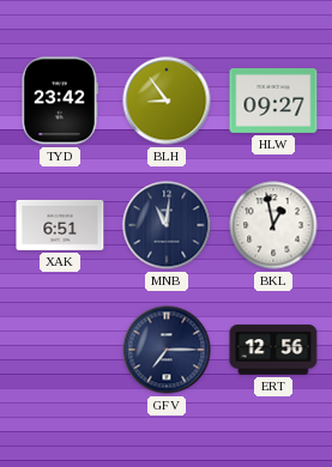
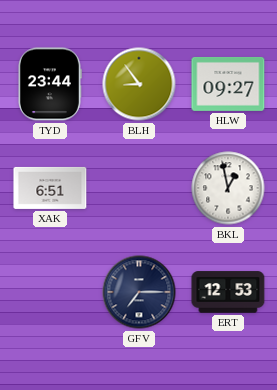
TYD: 23:42 -> 23:44
MNB: 11:01 -> none
ERT: 12:56 -> 12:53
